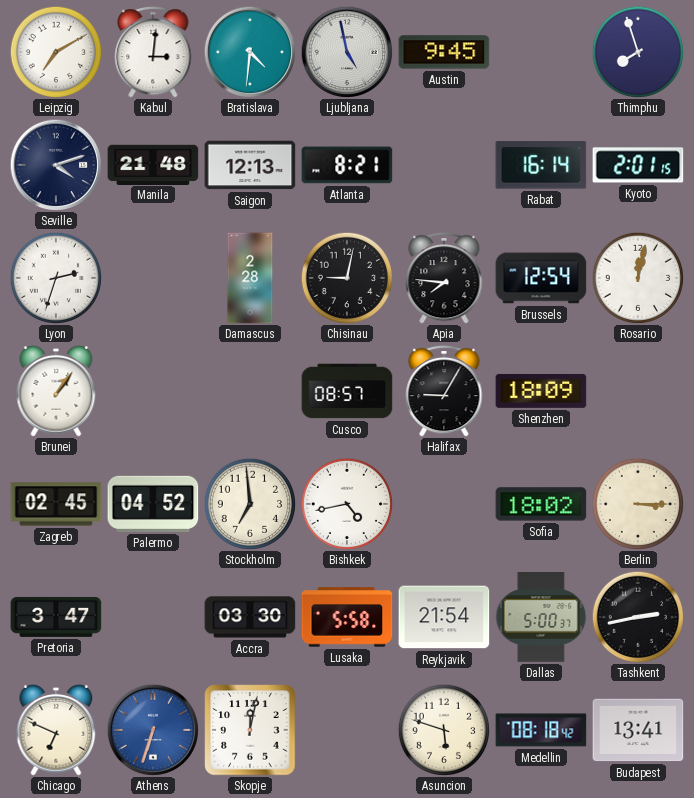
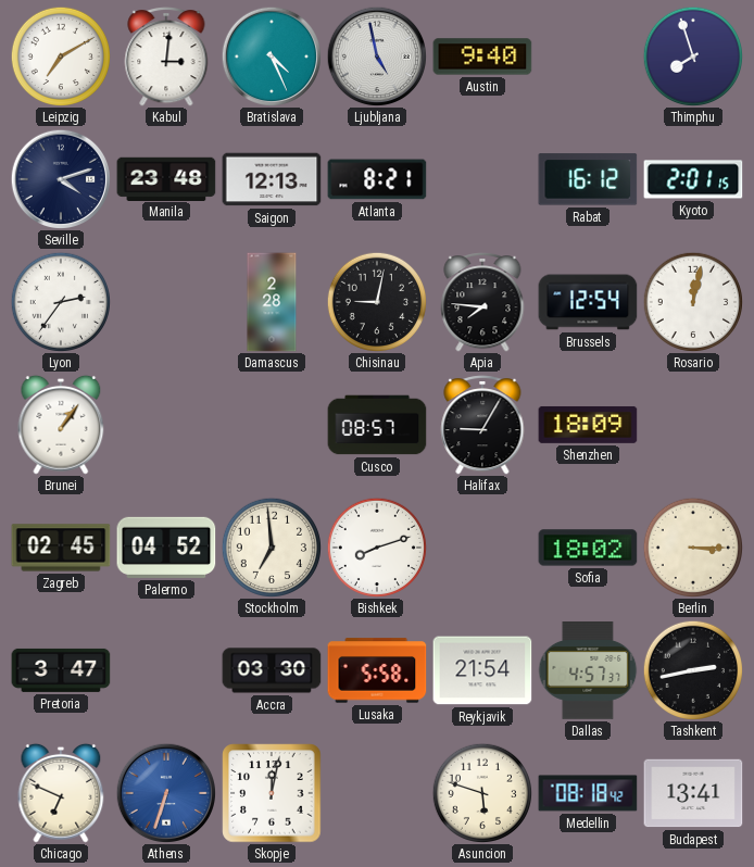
Bratislava: 4:31 -> 4:26
Austin: 9:45 -> 9:40
Manila: 21:48 -> 23:48
Rabat: 16:14 -> 16:12
Lyon: 2:33 -> 2:36
Bishkek: 4:43 -> 8:12
Dallas: 5:00 -> 4:57
